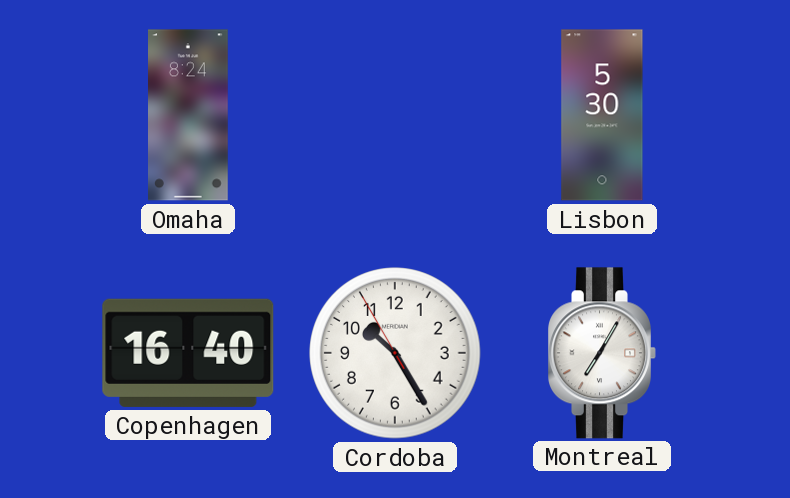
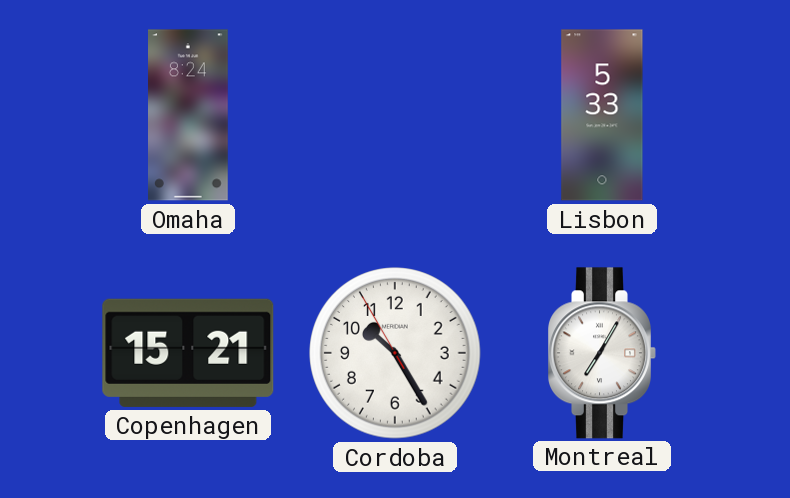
Lisbon: 5:30 -> 5:33
Copenhagen: 16:40 -> 15:21
